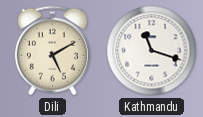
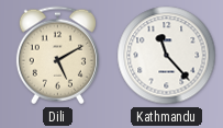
Kathmandu: 11:18 -> 11:23
